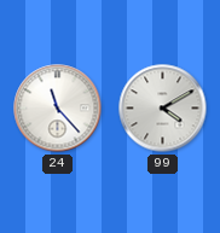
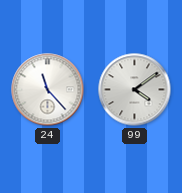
99: 4:10 -> 4:09
